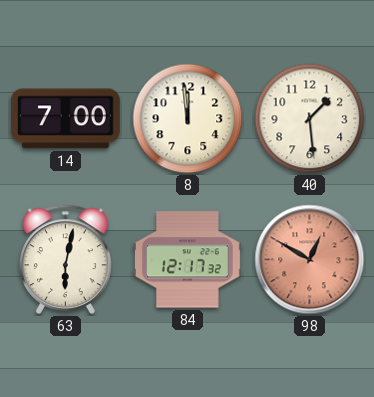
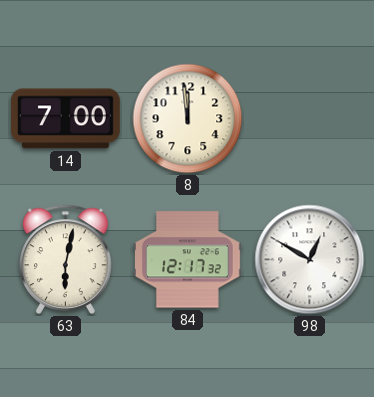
40: 1:29 -> none
98 dial: salmon -> white
